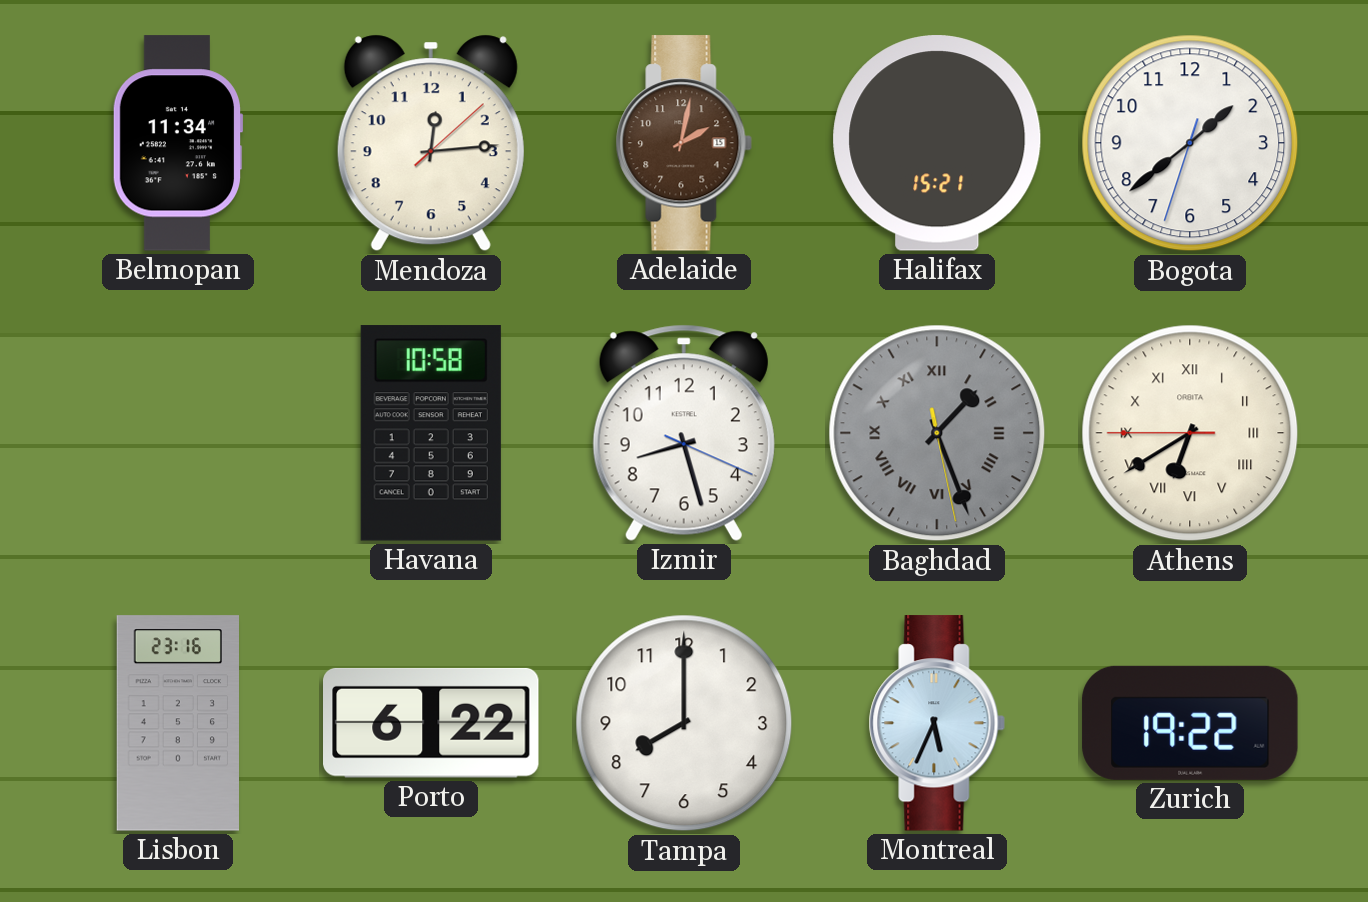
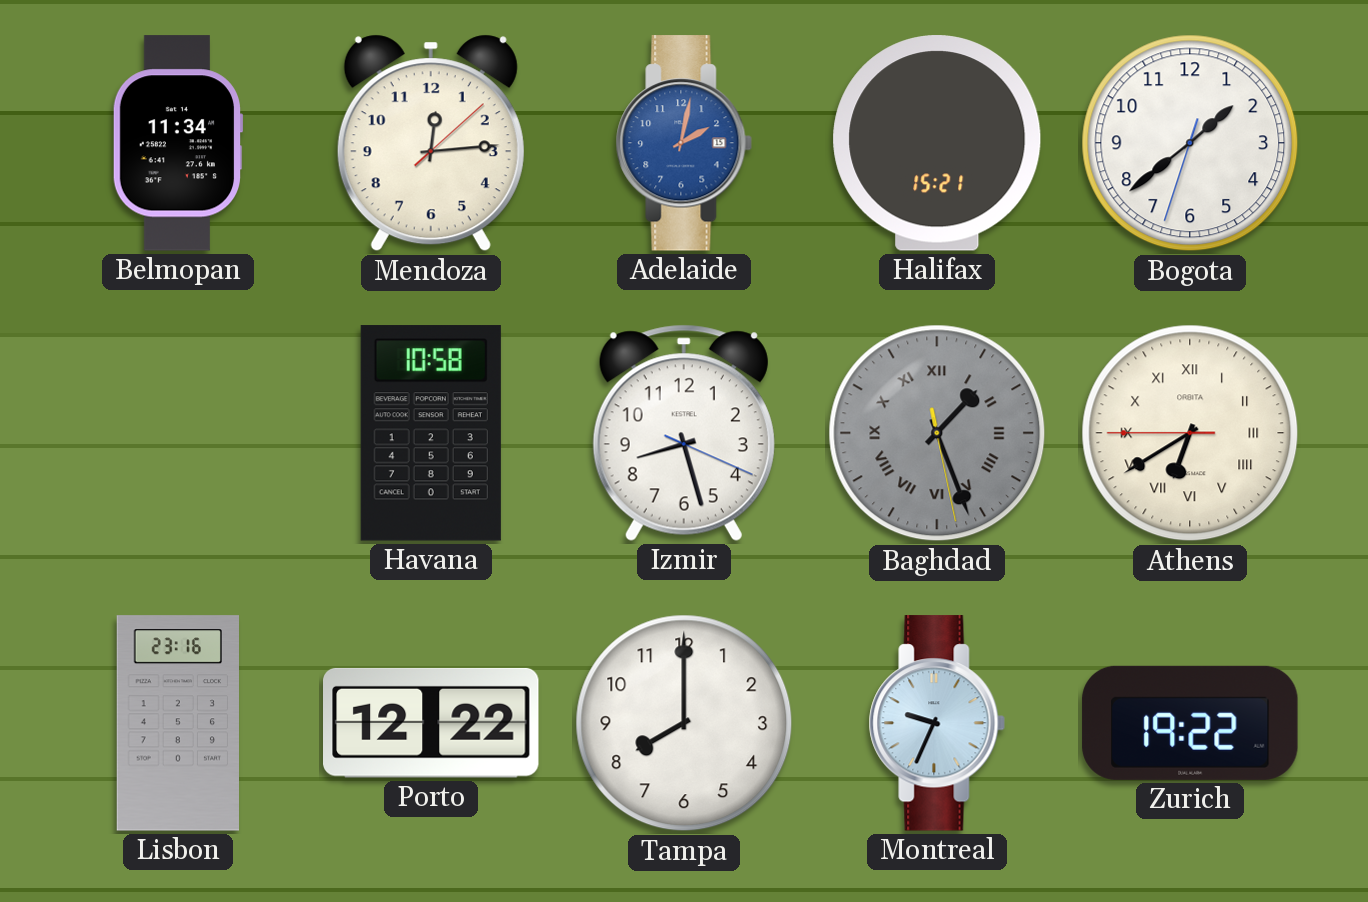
Adelaide dial: brown -> blue
Porto: 6:22 -> 12:22
Montreal: 5:34 -> 9:34
